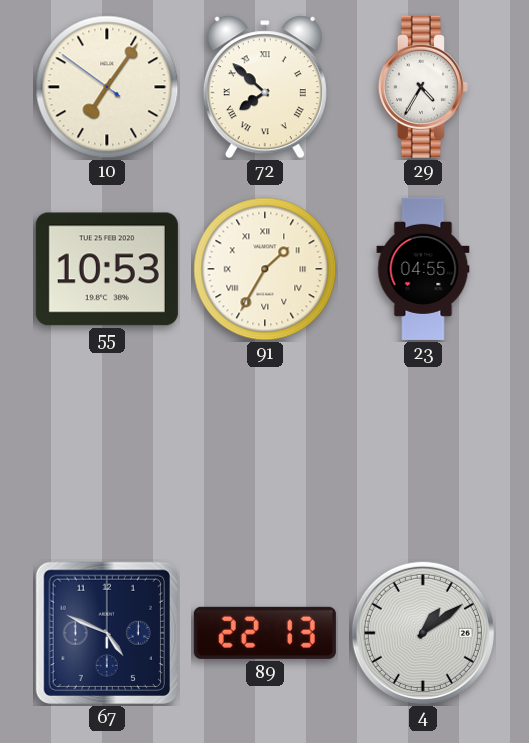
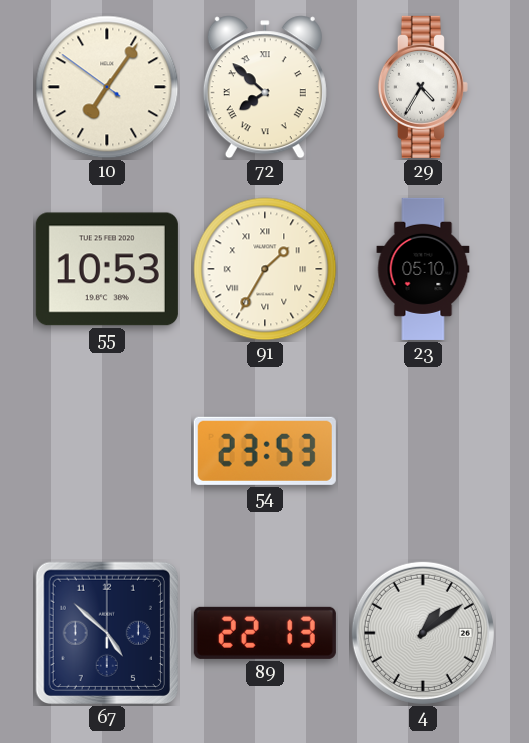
23: 04:55 -> 05:10
54: none -> 23:53
67: 4:49 -> 4:52
